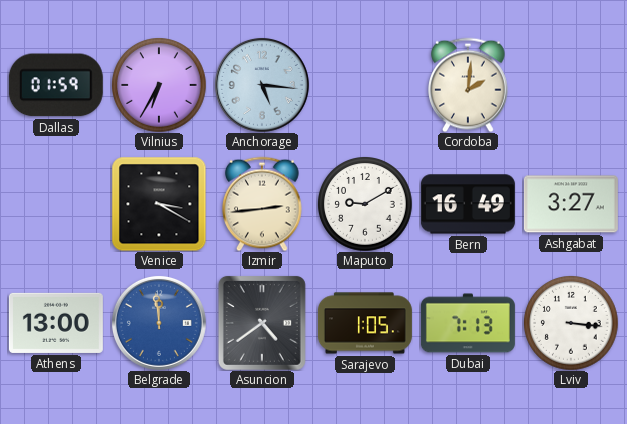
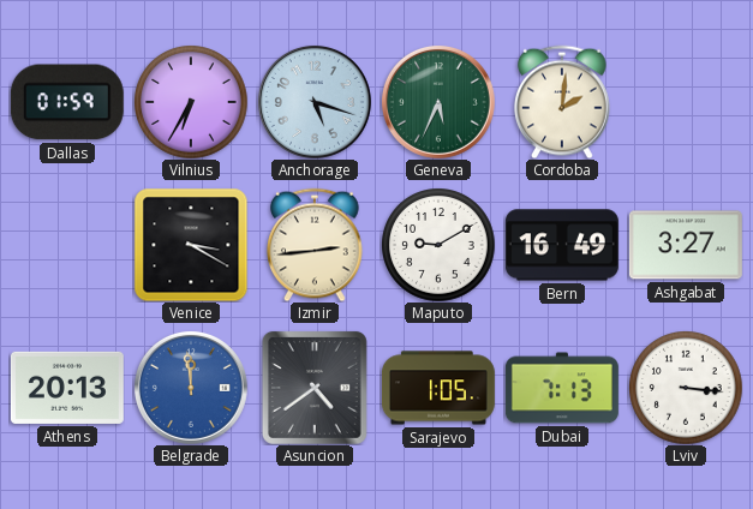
Anchorage: 5:16 -> 5:18
Geneva: none -> 5:34
Athens: 13:00 -> 20:13
